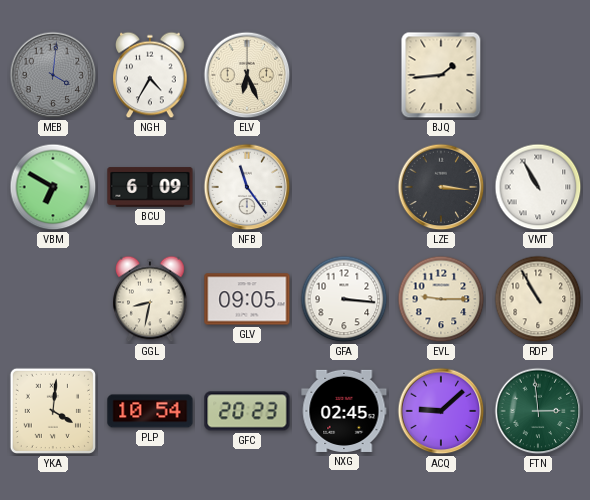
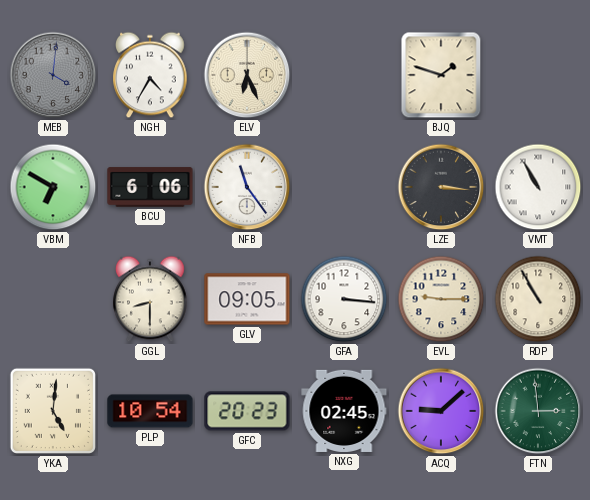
BJQ: 1:44 -> 1:48
BCU: 6:09 -> 6:06
GGL: 8:32 -> 8:30
YKA: 4:01 -> 5:01
